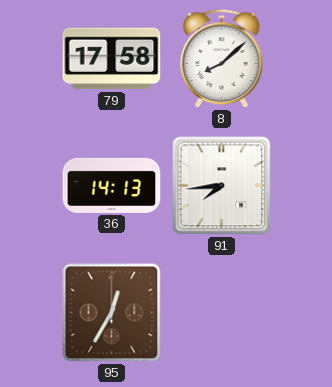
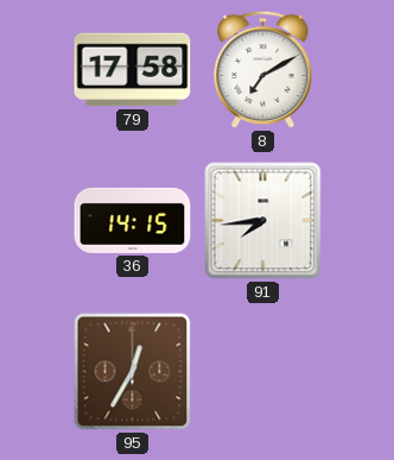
8: 8:08 -> 7:10
36: 14:13 -> 14:15
